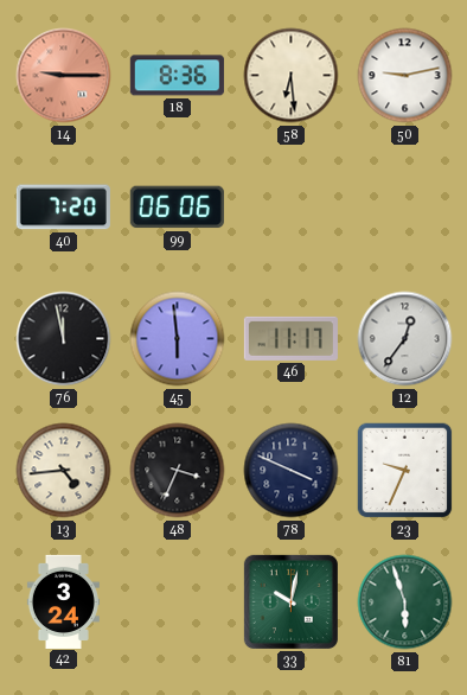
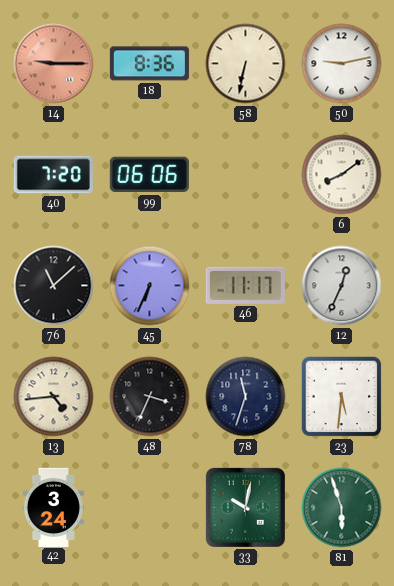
58: 6:29 -> 6:32
6: none -> 8:09
76: 11:58 -> 11:08
45: 5:59 -> 6:34
12: 12:36 -> 12:34
78: 3:49 -> 11:33
23: 9:34 -> 5:31
